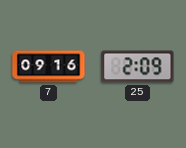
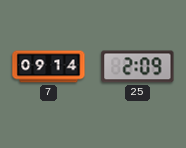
7: 09:16 -> 09:14
